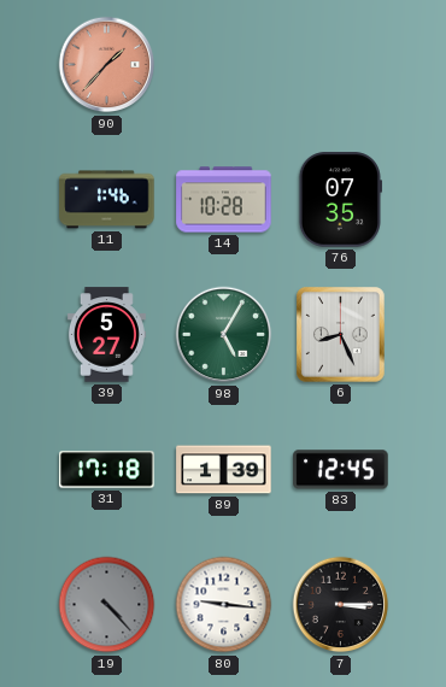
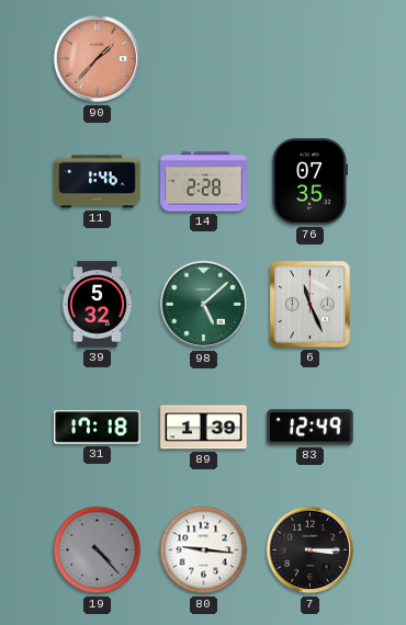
14: 10:28 -> 2:28
39: 5:27 -> 5:32
98: 5:05 -> 5:08
6: 8:26 -> 11:26
83: 12:45 -> 12:49
